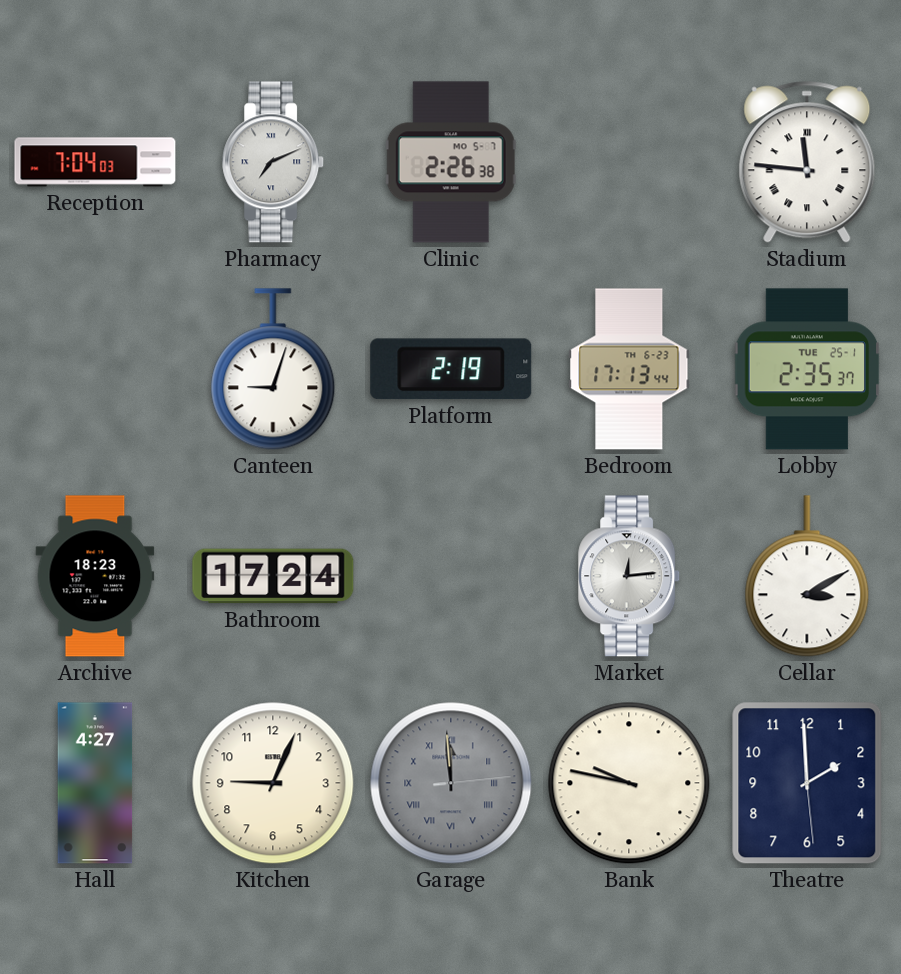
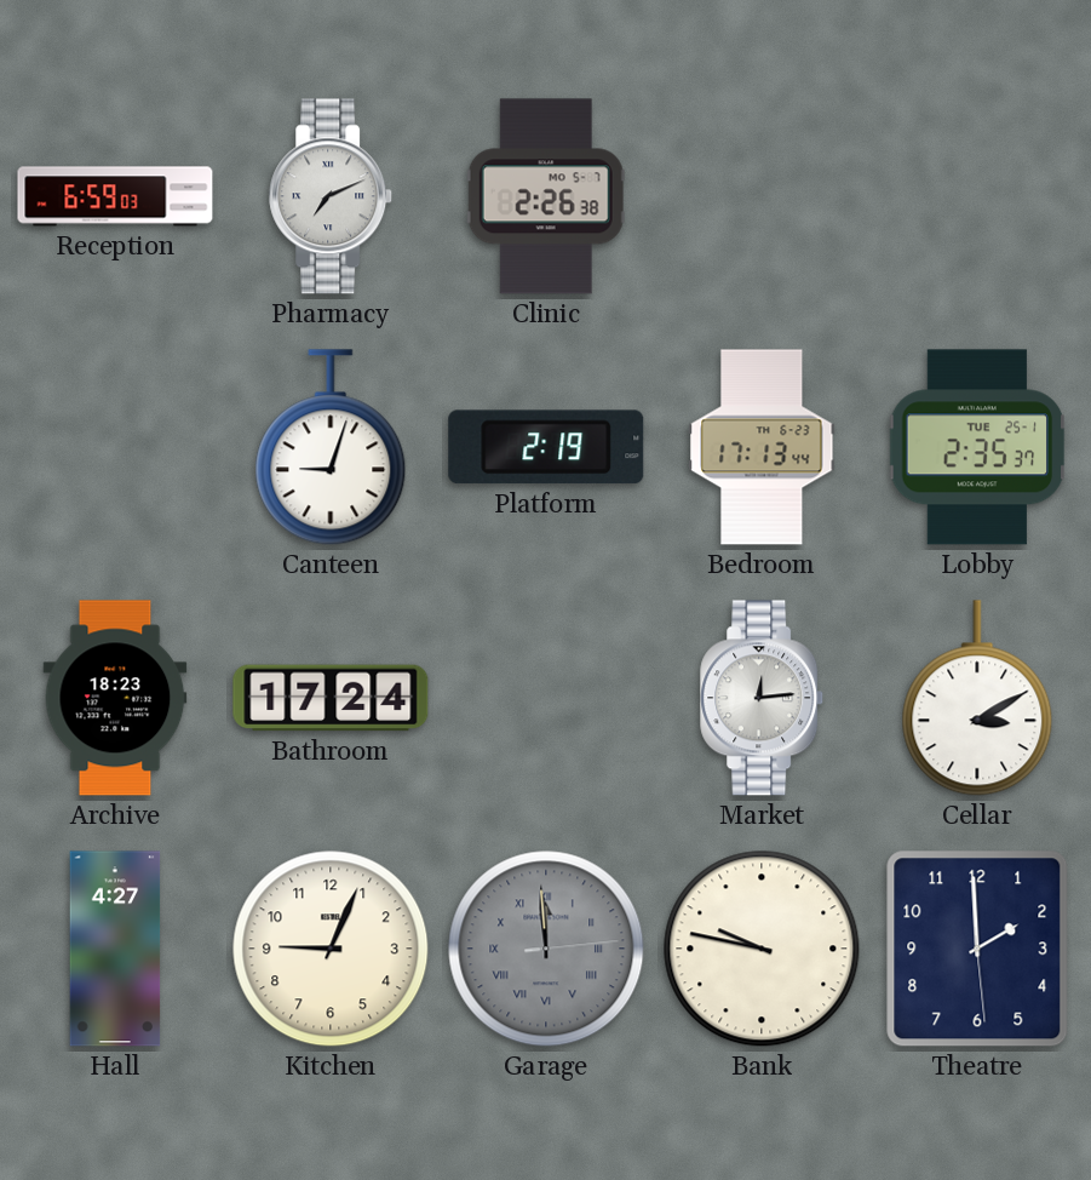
Reception: 7:04 -> 6:59
Stadium: 11:46 -> none
